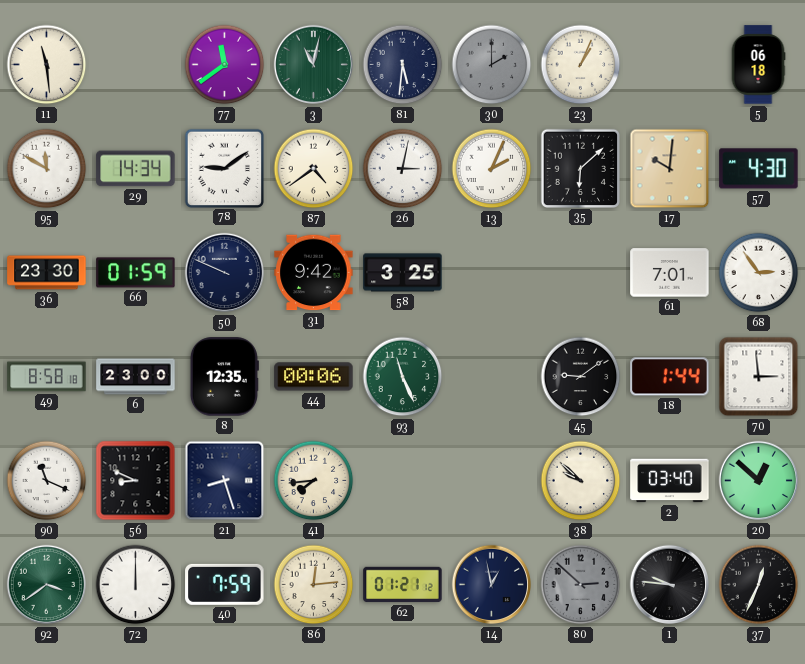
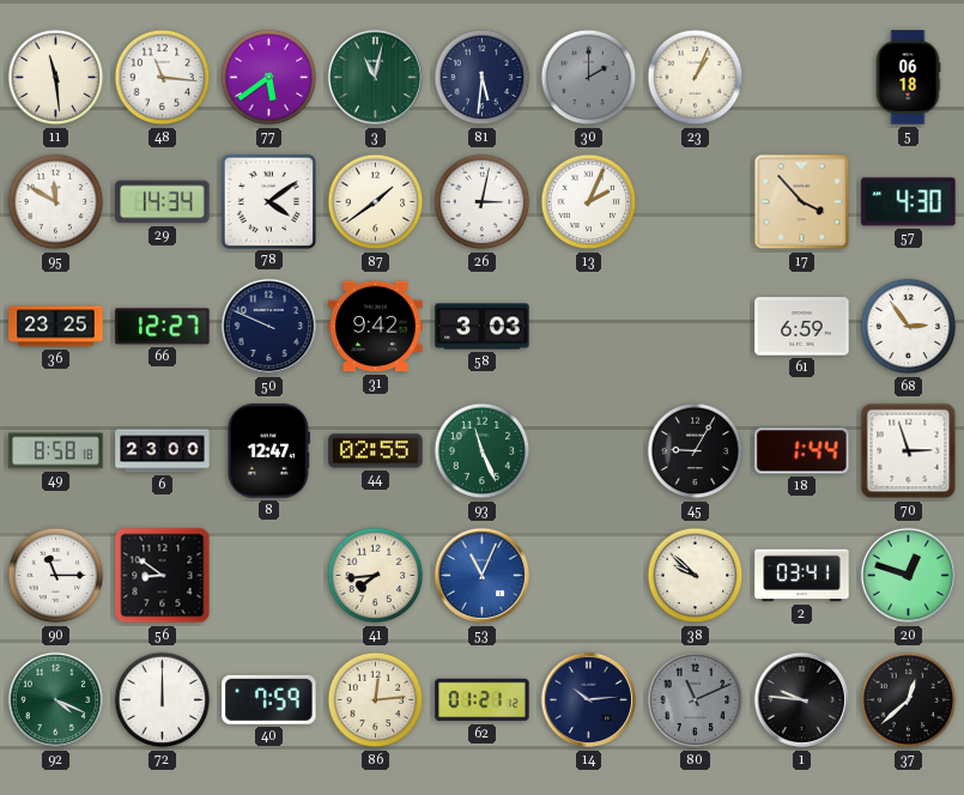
48: none -> 11:16
77: 11:39 -> 5:39
78: 9:09 -> 4:09
87: 4:39 -> 1:39
35: 6:08 -> none
17: 10:01 -> 3:53
36: 23:30 -> 23:25
66: 01:59 -> 12:27
58: 3:25 -> 3:03
61: 7:01 -> 6:59
8: 12:35 -> 12:47
44: 00:06 -> 02:55
45: 9:09 -> 9:05
70: 2:59 -> 2:57
90: 11:19 -> 11:15
56: 8:49 -> 8:51
21: 8:27 -> none
53: none -> 11:04
2: 03:40 -> 03:41
20: 12:52 -> 12:48
92: 3:39 -> 4:19
14: 12:58 -> 10:14
80: 2:52 -> 11:11
37: 12:34 -> 12:38
